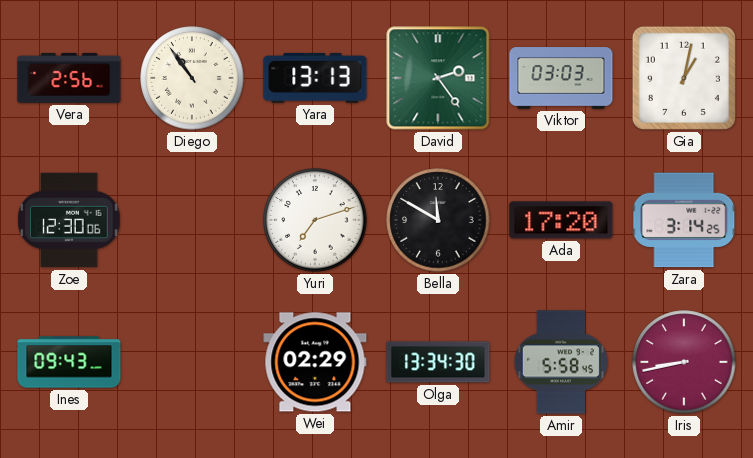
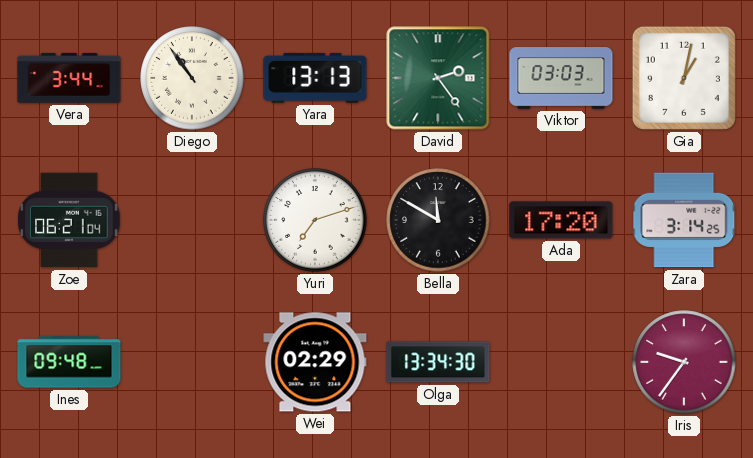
Vera: 2:56 -> 3:44
Zoe: 12:30 -> 06:21
Ines: 09:43 -> 09:48
Amir: 5:58 -> none
Iris: 8:43 -> 9:36
